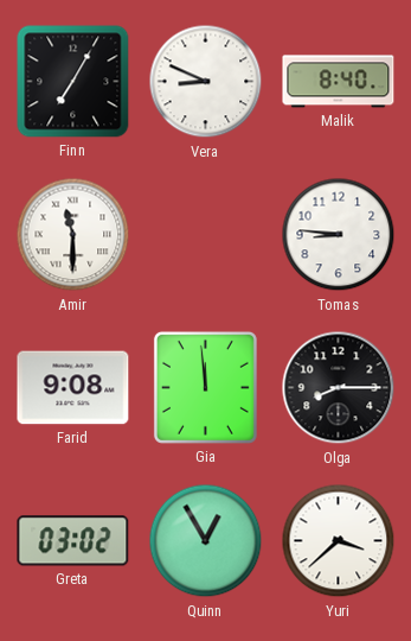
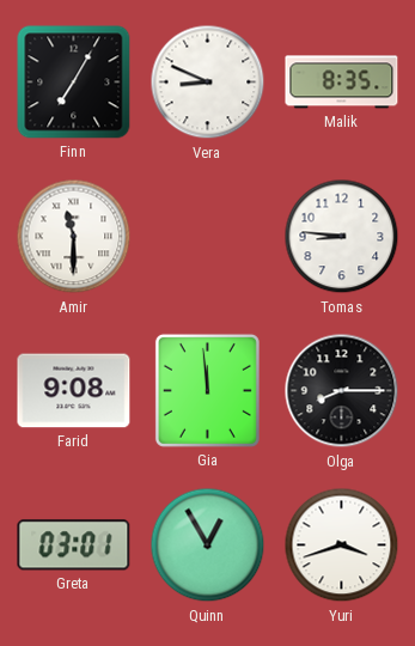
Malik: 8:40 -> 8:35
Greta: 03:02 -> 03:01
Yuri: 3:38 -> 3:42
